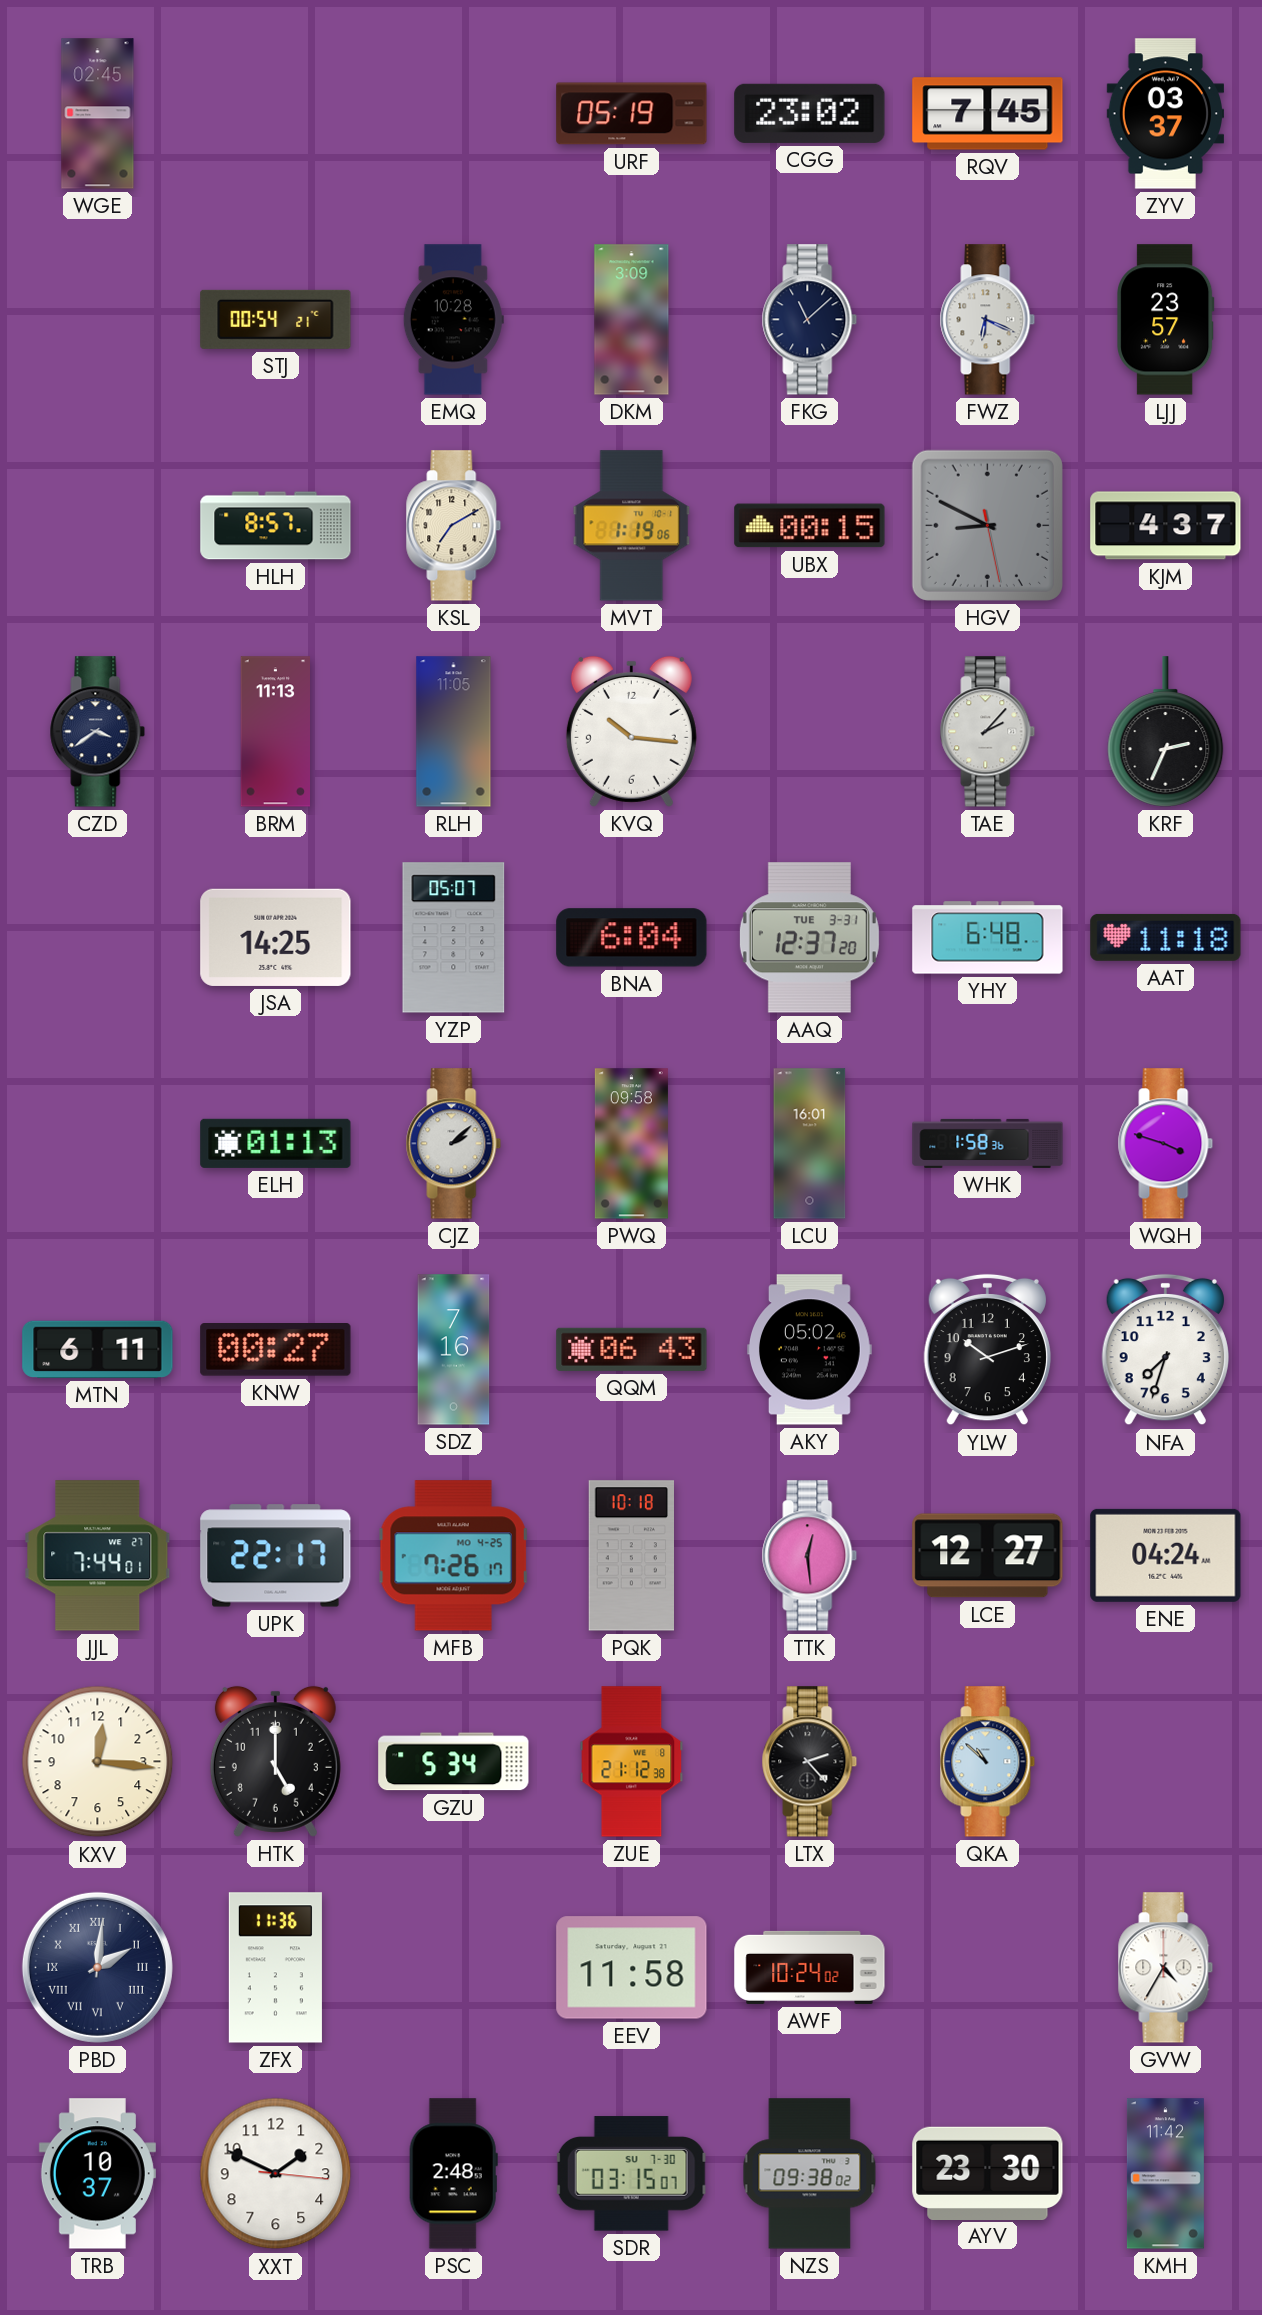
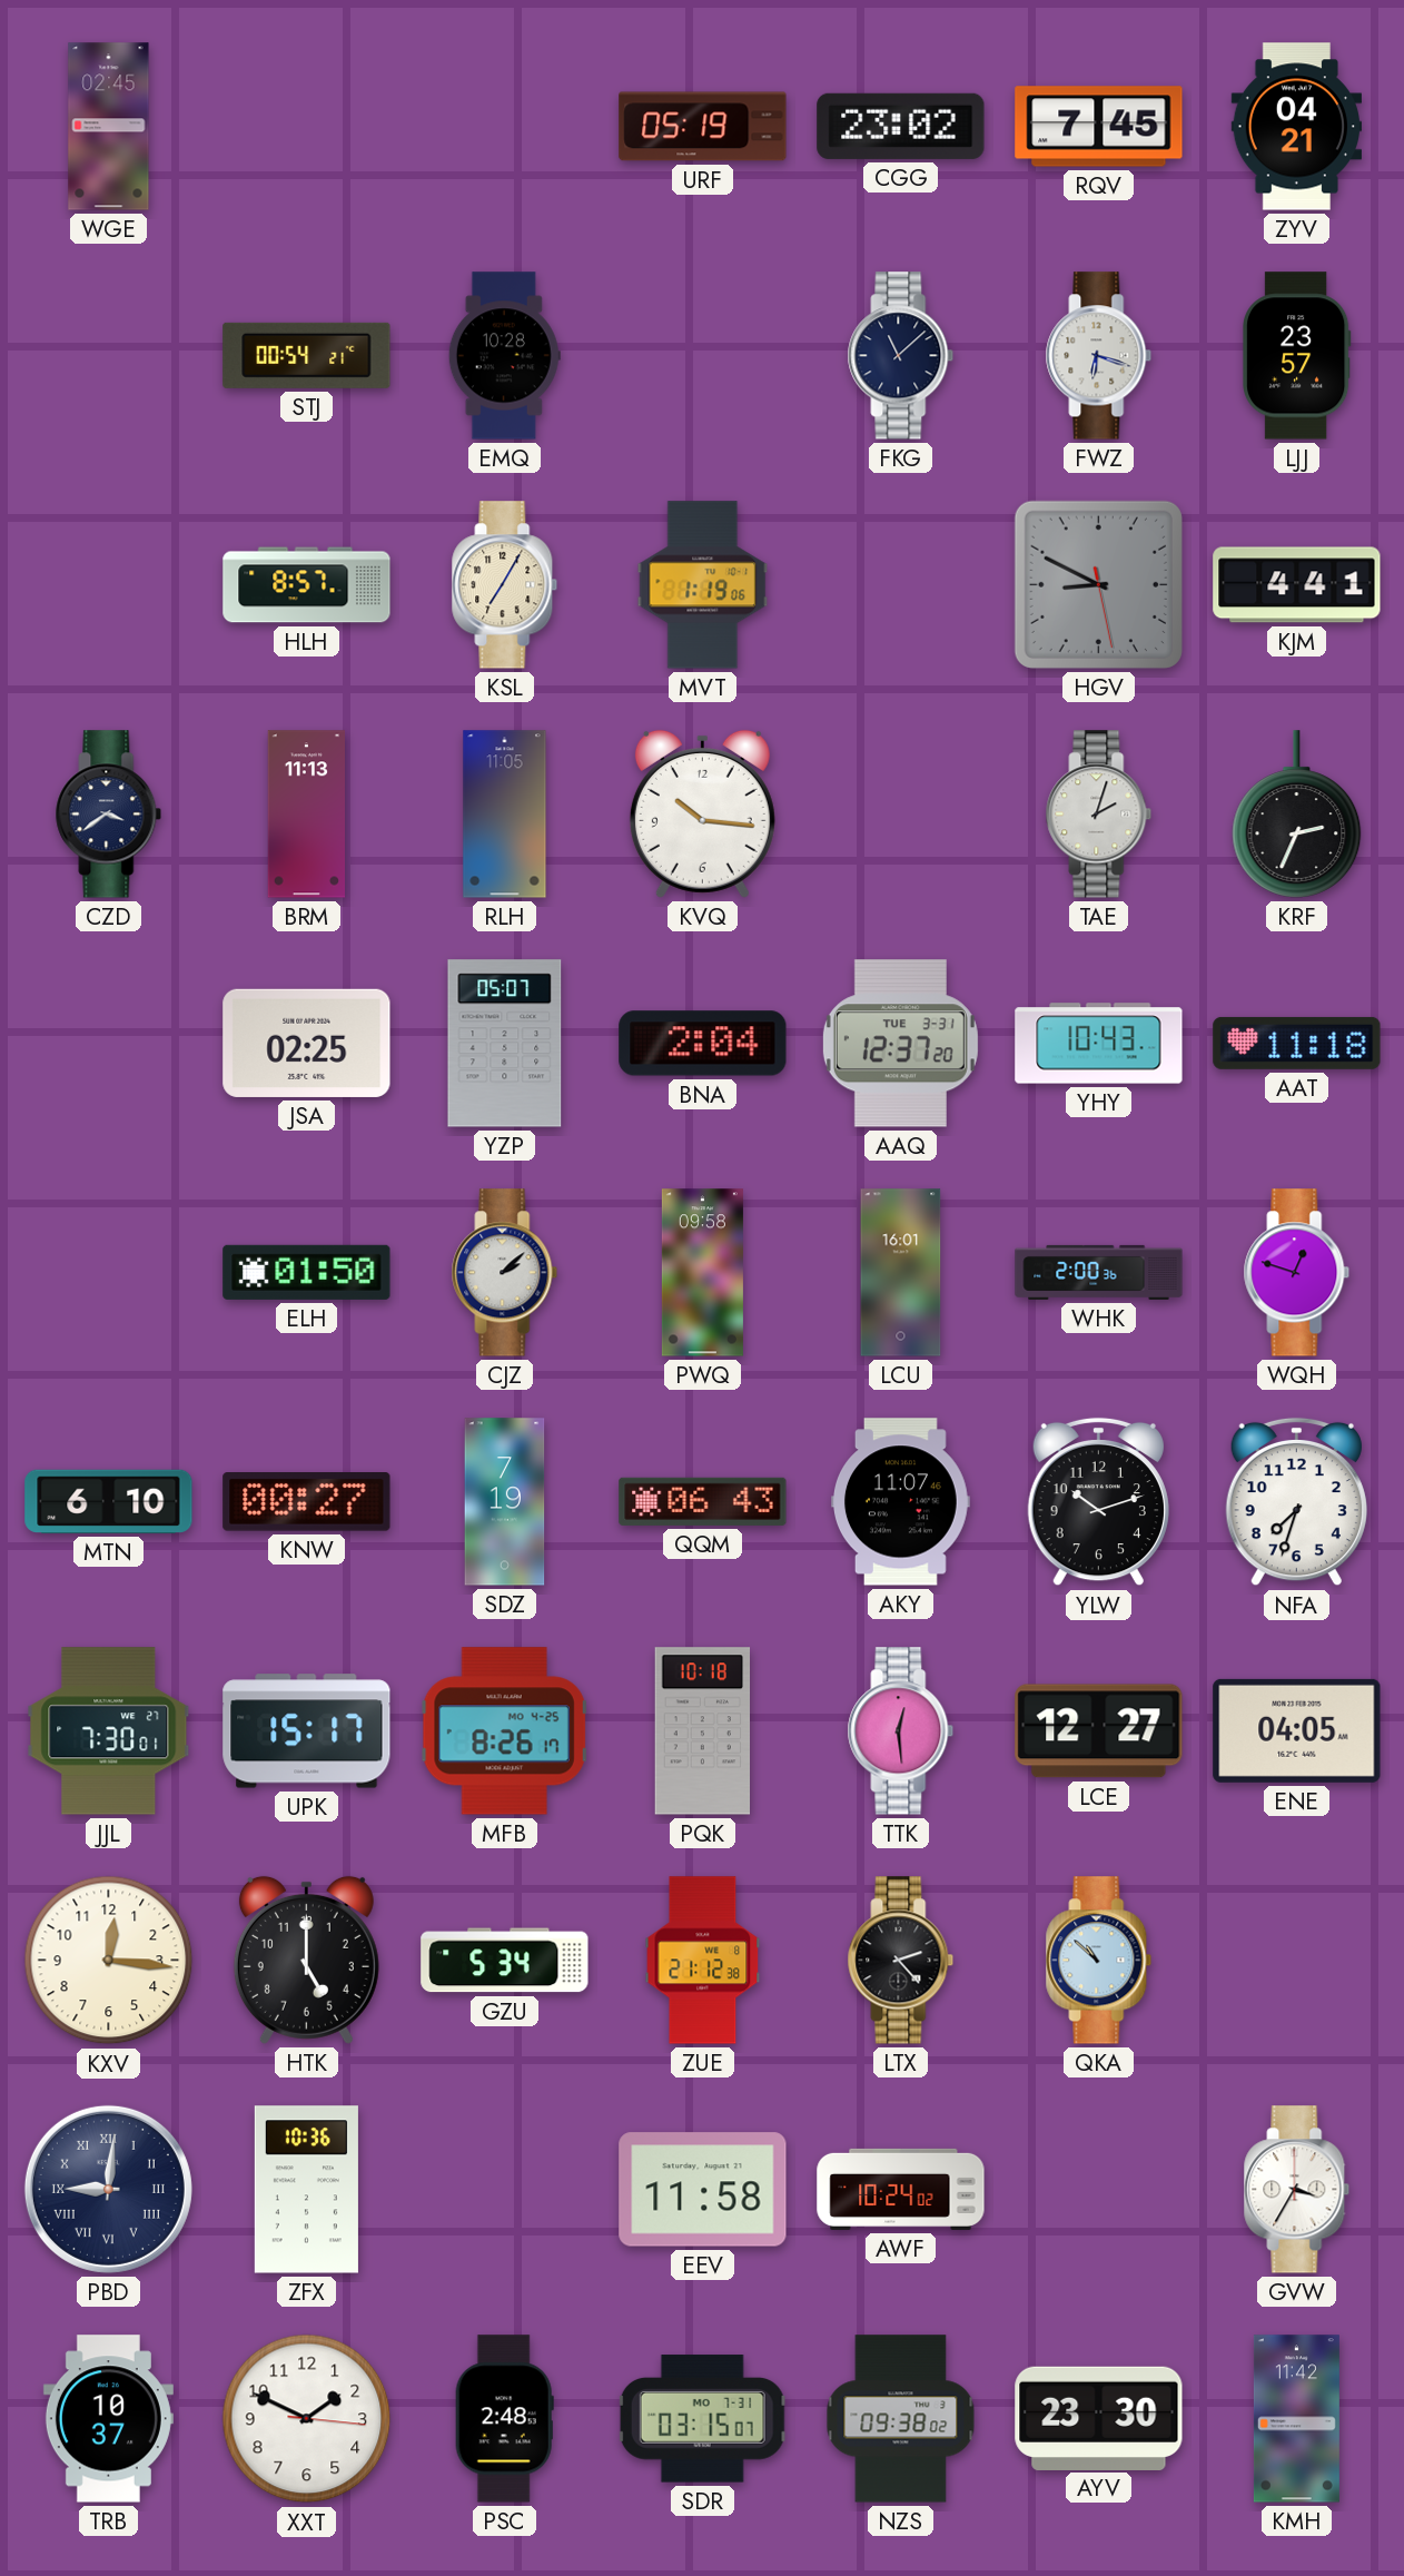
ZYV: 03:37 -> 04:21
DKM: 3:09 -> none
FWZ: 6:19 -> 6:18
KSL: 7:10 -> 7:05
UBX: 00:15 -> none
KJM: 4:37 -> 4:41
TAE: 2:07 -> 2:03
JSA: 14:25 -> 02:25
BNA: 6:04 -> 2:04
YHY: 6:48 -> 10:43
ELH: 01:13 -> 01:50
WHK: 1:58 -> 2:00
WQH: 3:48 -> 12:48
MTN: 6:11 -> 6:10
SDZ: 7:16 -> 7:19
AKY: 05:02 -> 11:07
JJL: 7:44 -> 7:30
UPK: 22:17 -> 15:17
MFB: 7:26 -> 8:26
ENE: 04:24 -> 04:05
PBD: 2:01 -> 9:01
ZFX: 11:36 -> 10:36
GVW: 4:35 -> 3:35
SDR date: SU 7-30 -> MO 7-31
